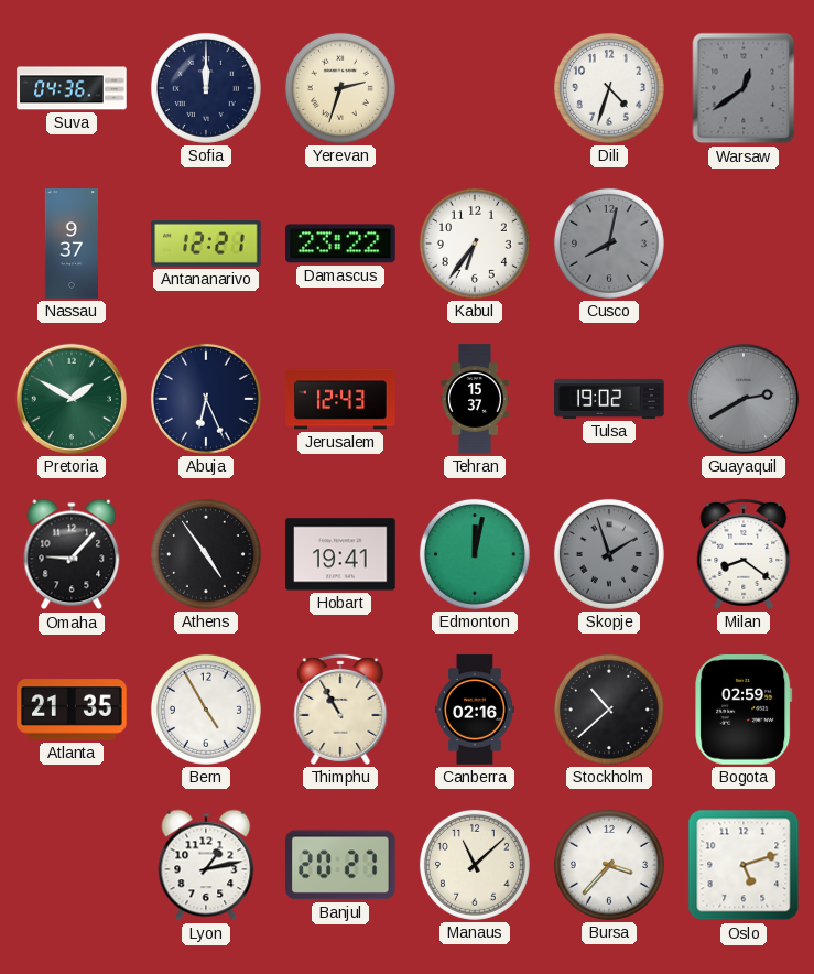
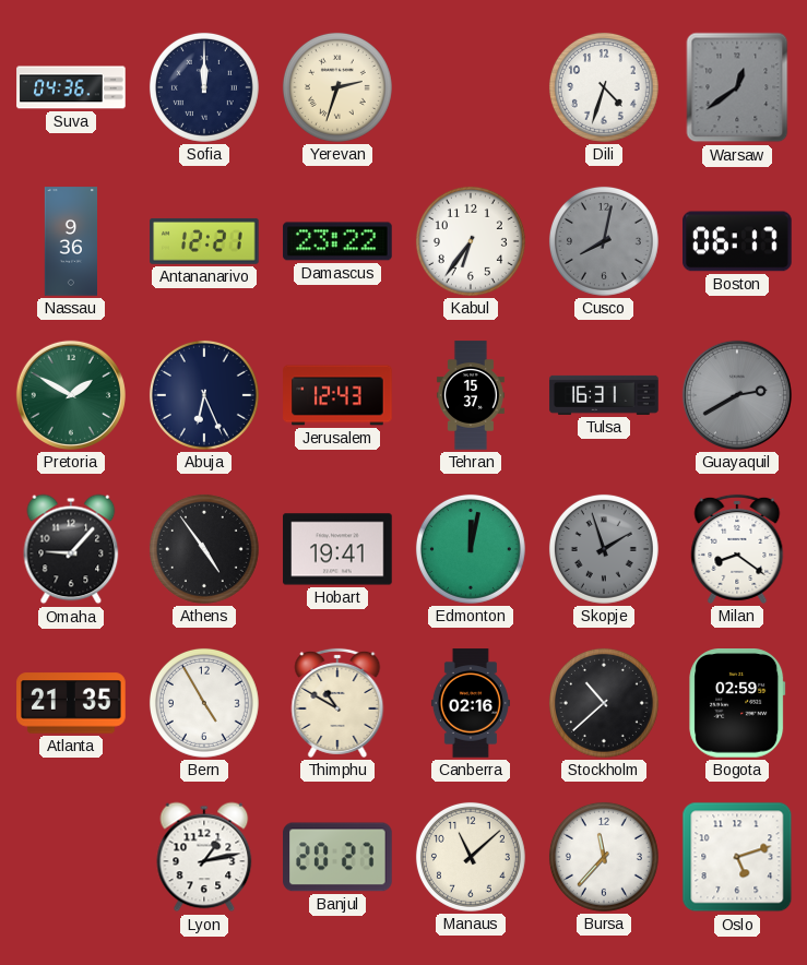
Nassau: 9:37 -> 9:36
Boston: none -> 06:17
Tulsa: 19:02 -> 16:31
Thimphu: 10:55 -> 10:50
Bursa: 3:37 -> 11:37
